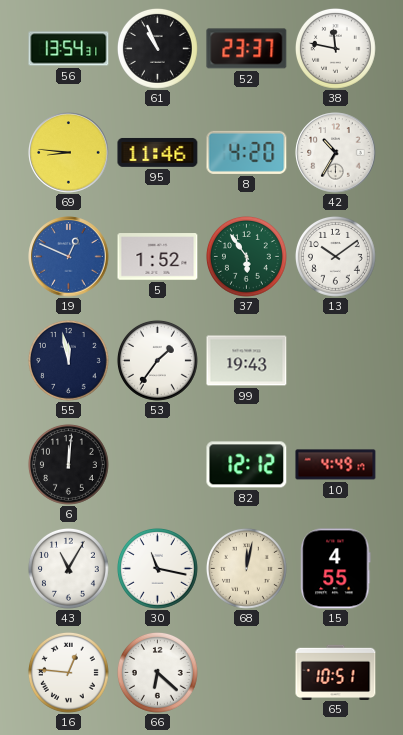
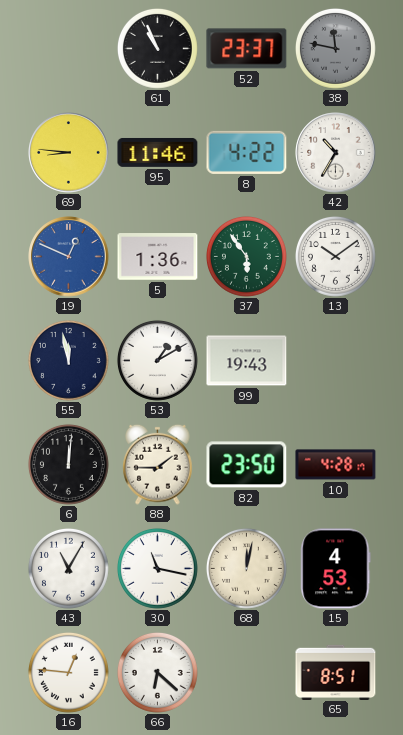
56: 13:54 -> none
38 dial: white -> grey
8: 4:20 -> 4:22
5: 1:52 -> 1:36
53: 1:36 -> 1:10
88: none -> 1:45
82: 12:12 -> 23:50
10: 4:49 -> 4:28
15: 4:55 -> 4:53
65: 10:51 -> 8:51
